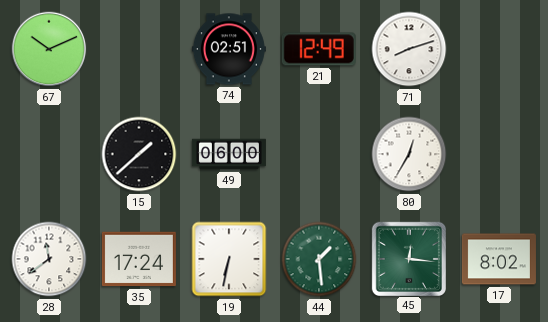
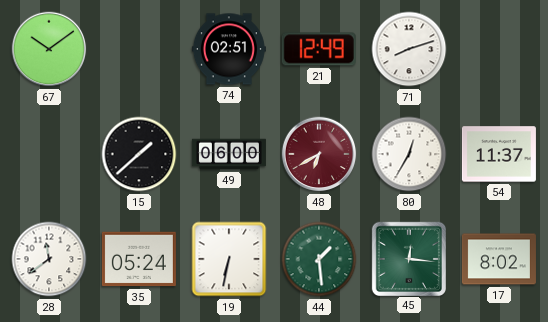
67: 10:11 -> 10:09
48: none -> 6:40
54: none -> 11:37
35: 17:24 -> 05:24
